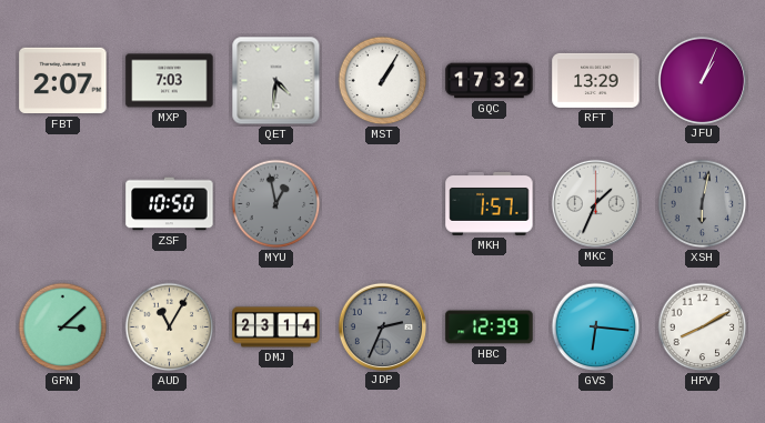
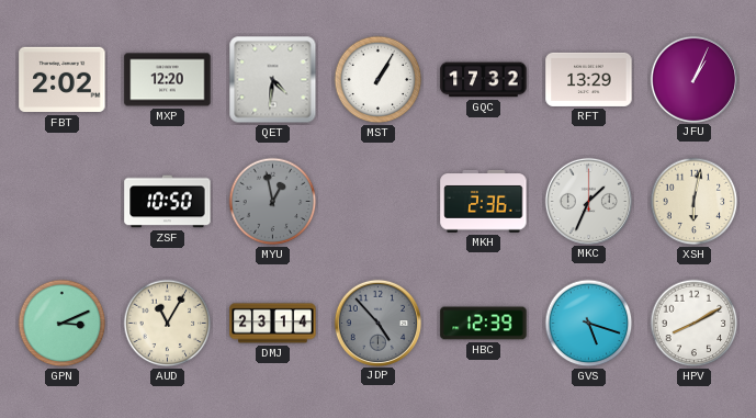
FBT: 2:07 -> 2:02
MXP: 7:03 -> 12:20
MKH: 1:57 -> 2:36
XSH dial: grey -> cream
GPN: 3:08 -> 3:11
JDP: 2:34 -> 4:53
GVS: 6:16 -> 5:18
